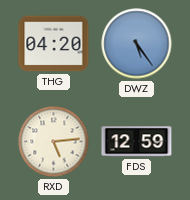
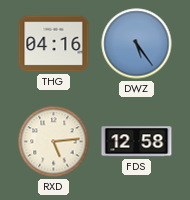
THG: 04:20 -> 04:16
FDS: 12:59 -> 12:58
